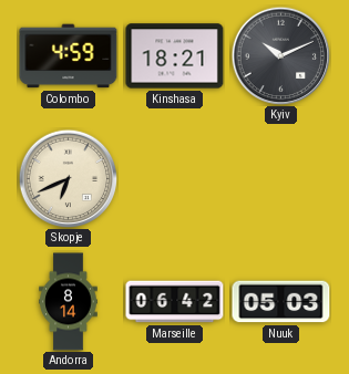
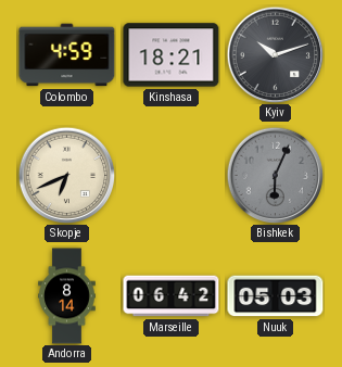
Kyiv: 10:11 -> 10:12
Bishkek: none -> 6:04
